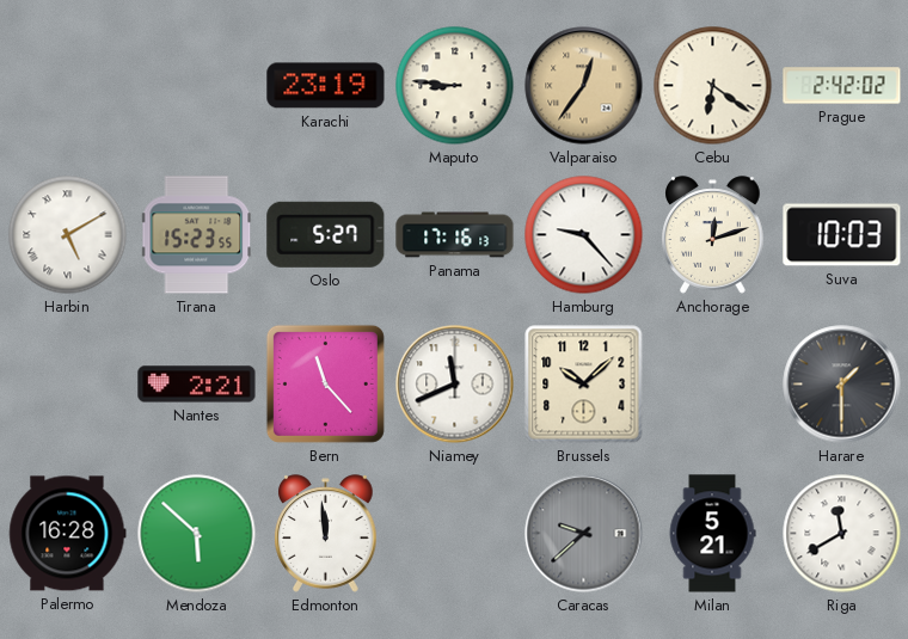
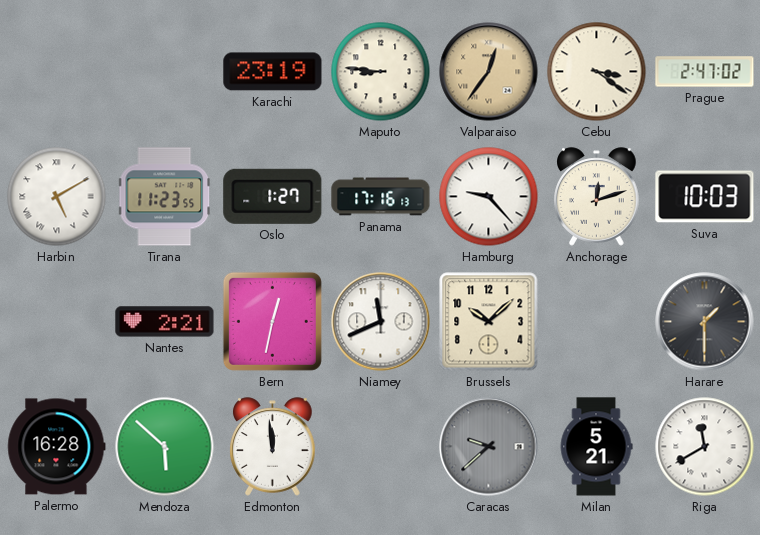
Cebu: 6:21 -> 3:21
Prague: 2:42 -> 2:47
Tirana: 15:23 -> 11:23
Oslo: 5:27 -> 1:27
Bern: 11:23 -> 12:32
